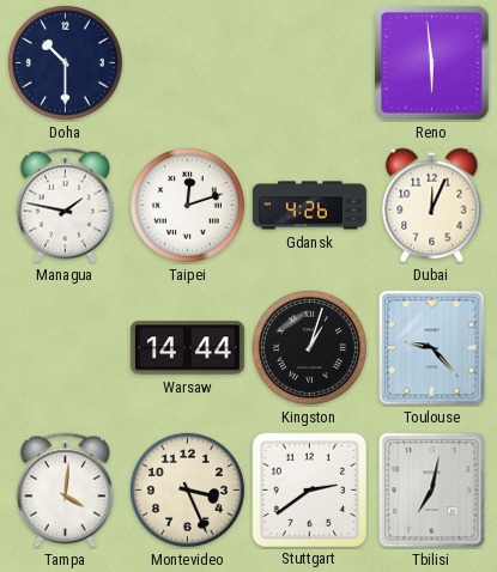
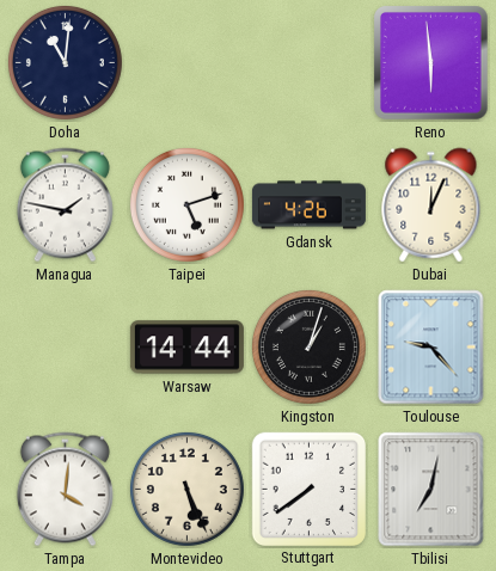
Doha: 10:30 -> 11:01
Taipei: 12:12 -> 5:12
Montevideo: 3:26 -> 5:26
Stuttgart: 2:39 -> 7:39
